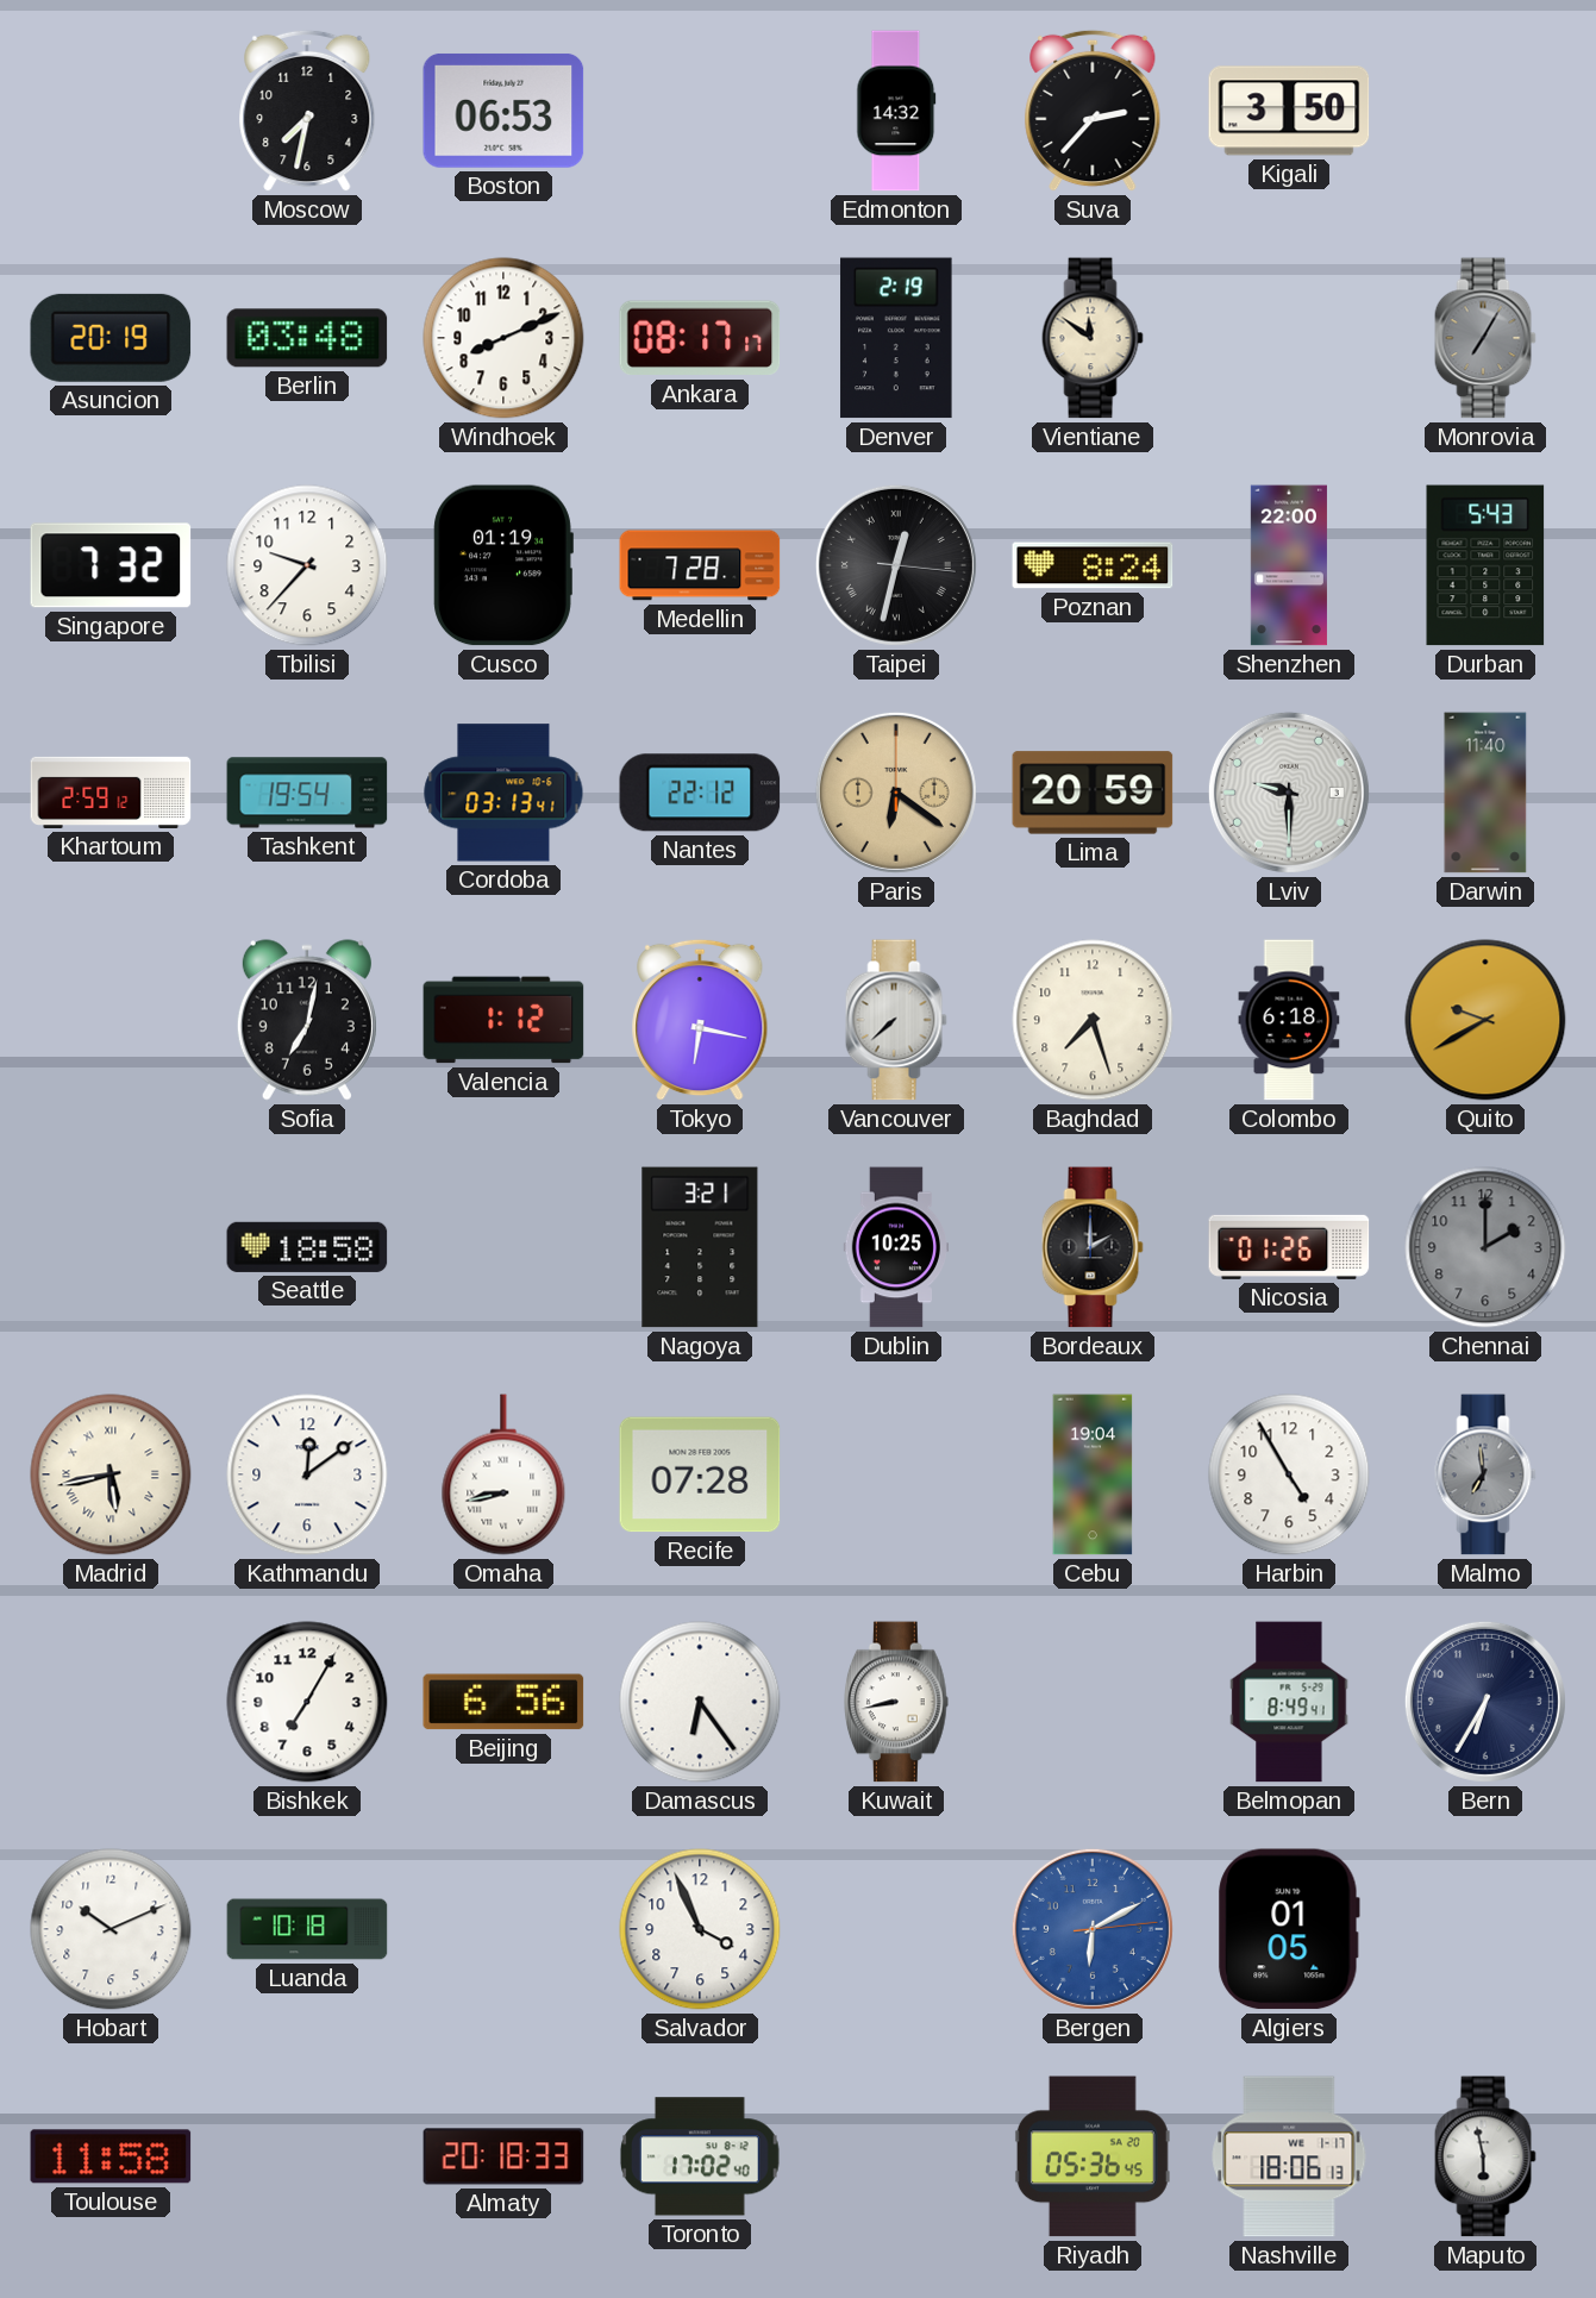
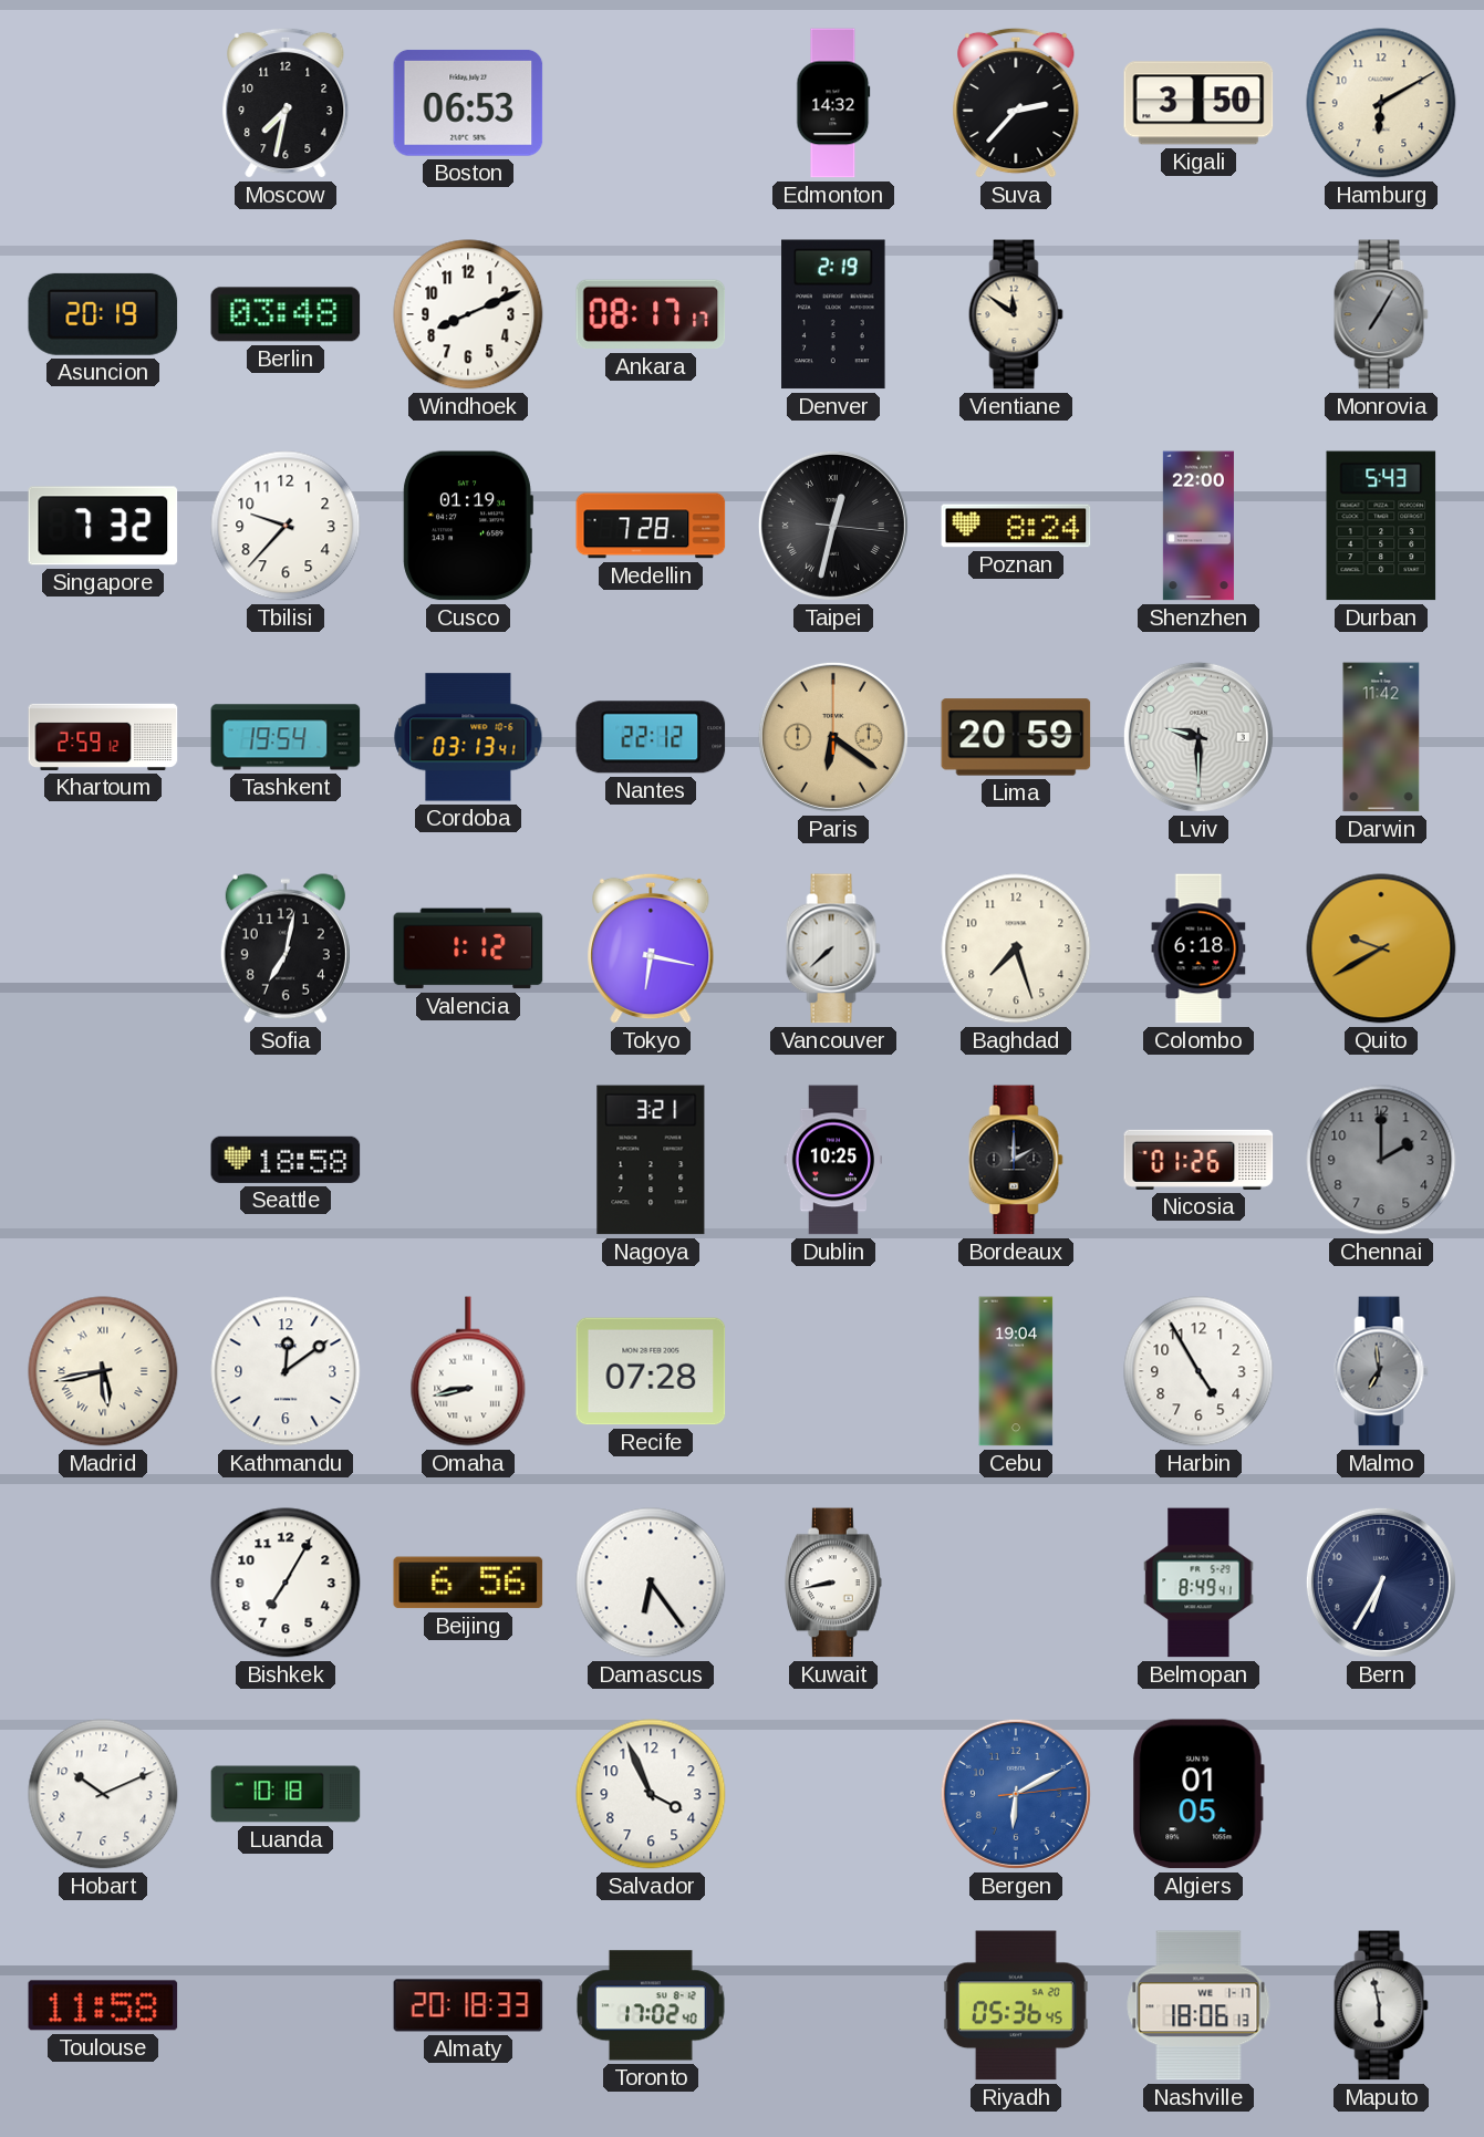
Hamburg: none -> 6:10
Darwin: 11:40 -> 11:42
